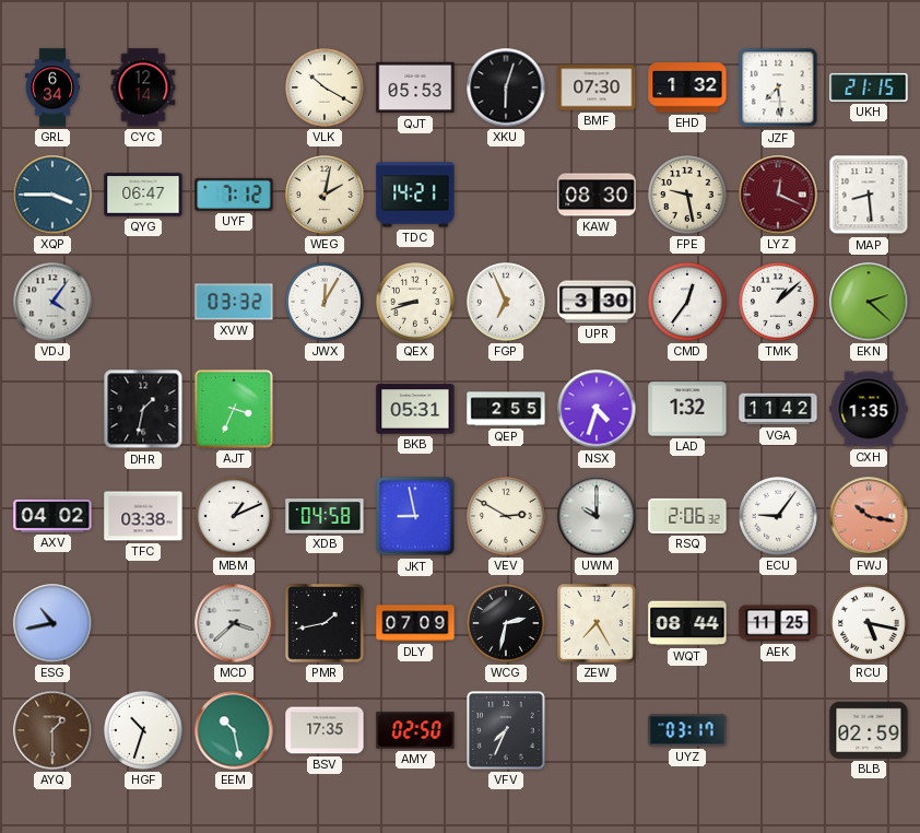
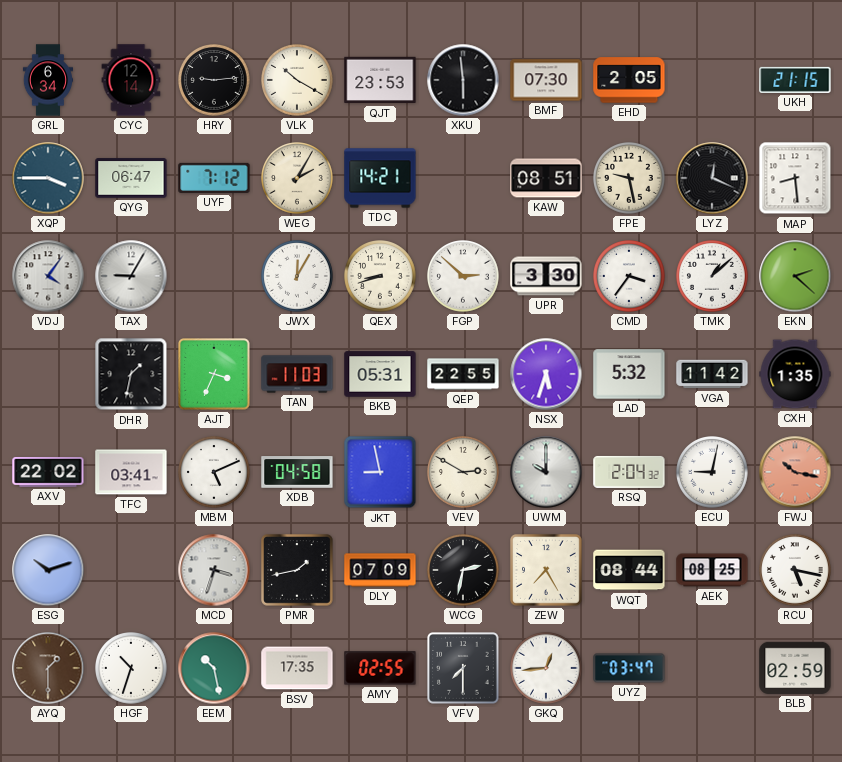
HRY: none -> 9:14
QJT: 05:53 -> 23:53
XKU: 6:03 -> 5:59
EHD: 1:32 -> 2:05
JZF: 7:29 -> none
WEG: 2:02 -> 2:05
KAW: 08:30 -> 08:51
LYZ dial: burgundy -> black
TAX: none -> 9:05
XVW: 03:32 -> none
FGP: 6:56 -> 2:52
CMD: 12:36 -> 3:36
TAN: none -> 11:03
QEP: 2:55 -> 22:55
NSX: 4:33 -> 5:33
LAD: 1:32 -> 5:32
AXV: 04:02 -> 22:02
TFC: 03:38 -> 03:41
MBM: 1:11 -> 5:11
RSQ: 2:06 -> 2:04
ECU: 9:06 -> 9:02
ESG: 10:43 -> 10:12
MCD: 3:38 -> 3:33
AEK: 11:25 -> 08:25
AMY: 02:50 -> 02:55
VFV: 7:34 -> 7:30
GKQ: none -> 12:44
UYZ: 03:17 -> 03:47
